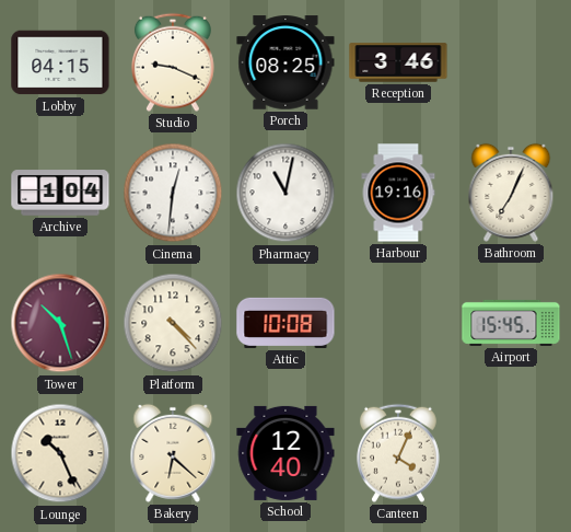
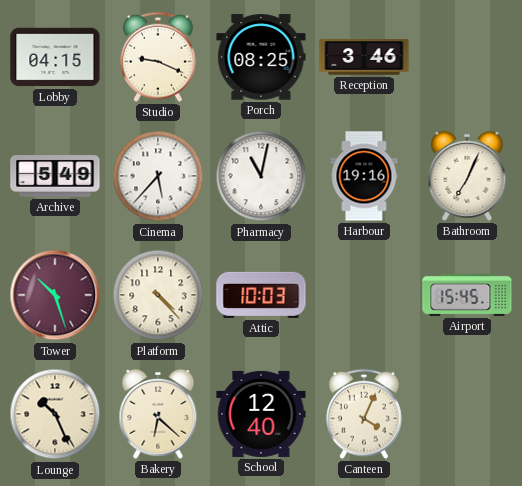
Archive: 1:04 -> 5:49
Cinema: 12:31 -> 5:37
Attic: 10:08 -> 10:03
